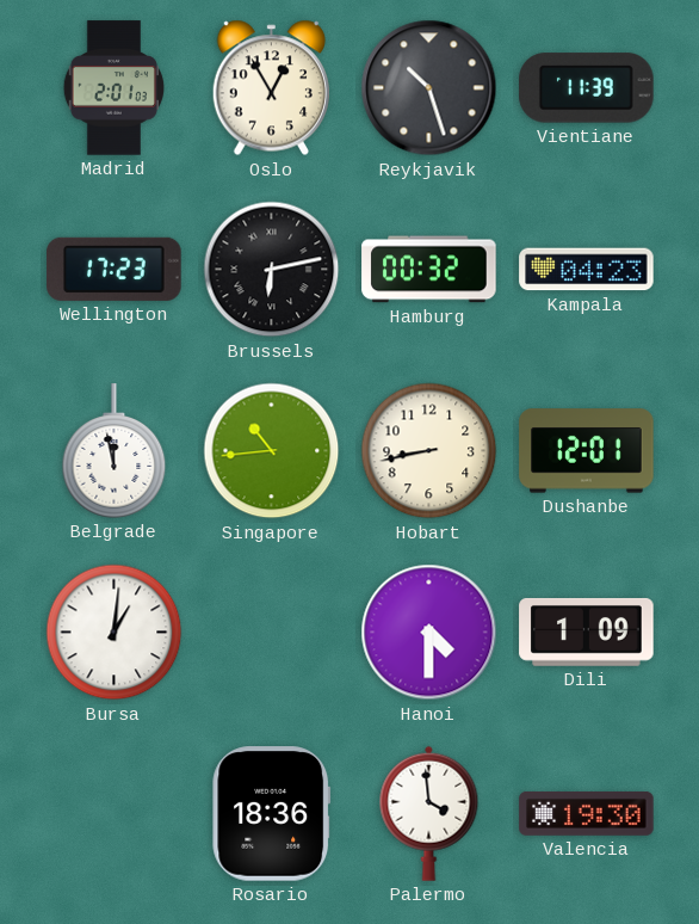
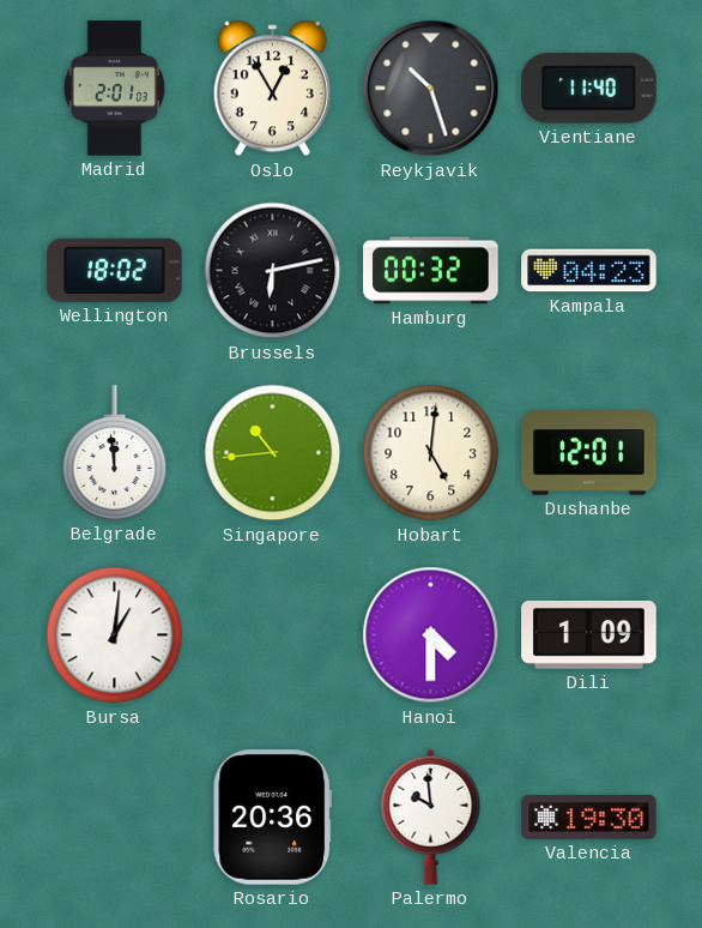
Vientiane: 11:39 -> 11:40
Wellington: 17:23 -> 18:02
Belgrade: 11:58 -> 11:59
Hobart: 8:43 -> 5:01
Rosario: 18:36 -> 20:36
Palermo: 3:59 -> 9:59
